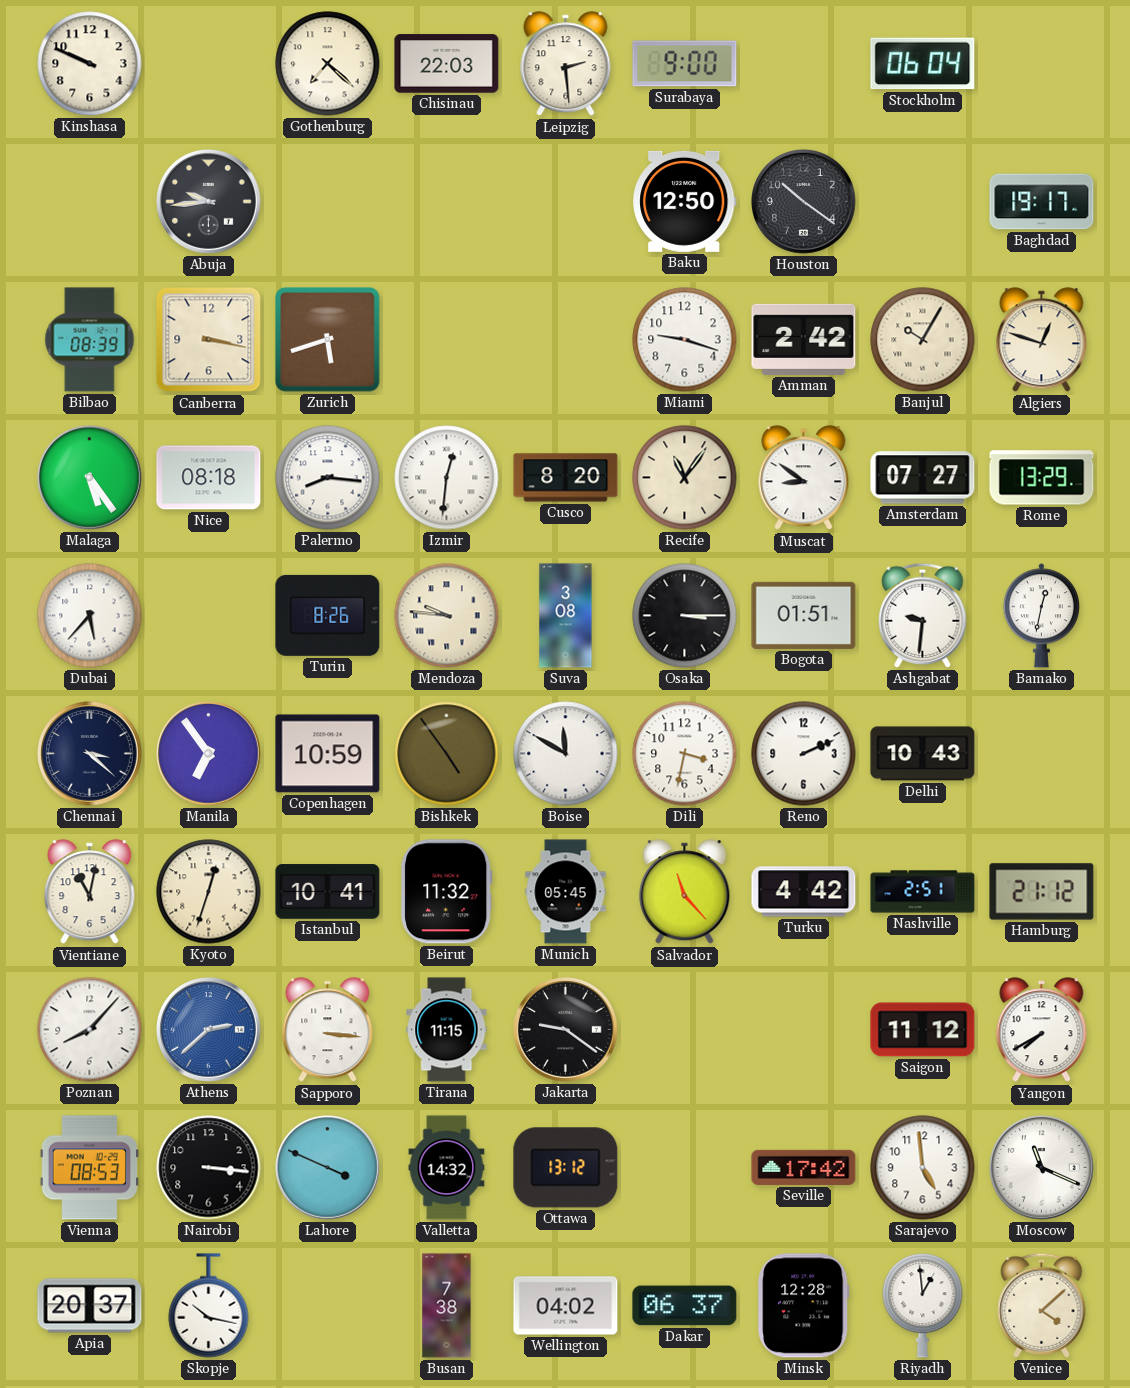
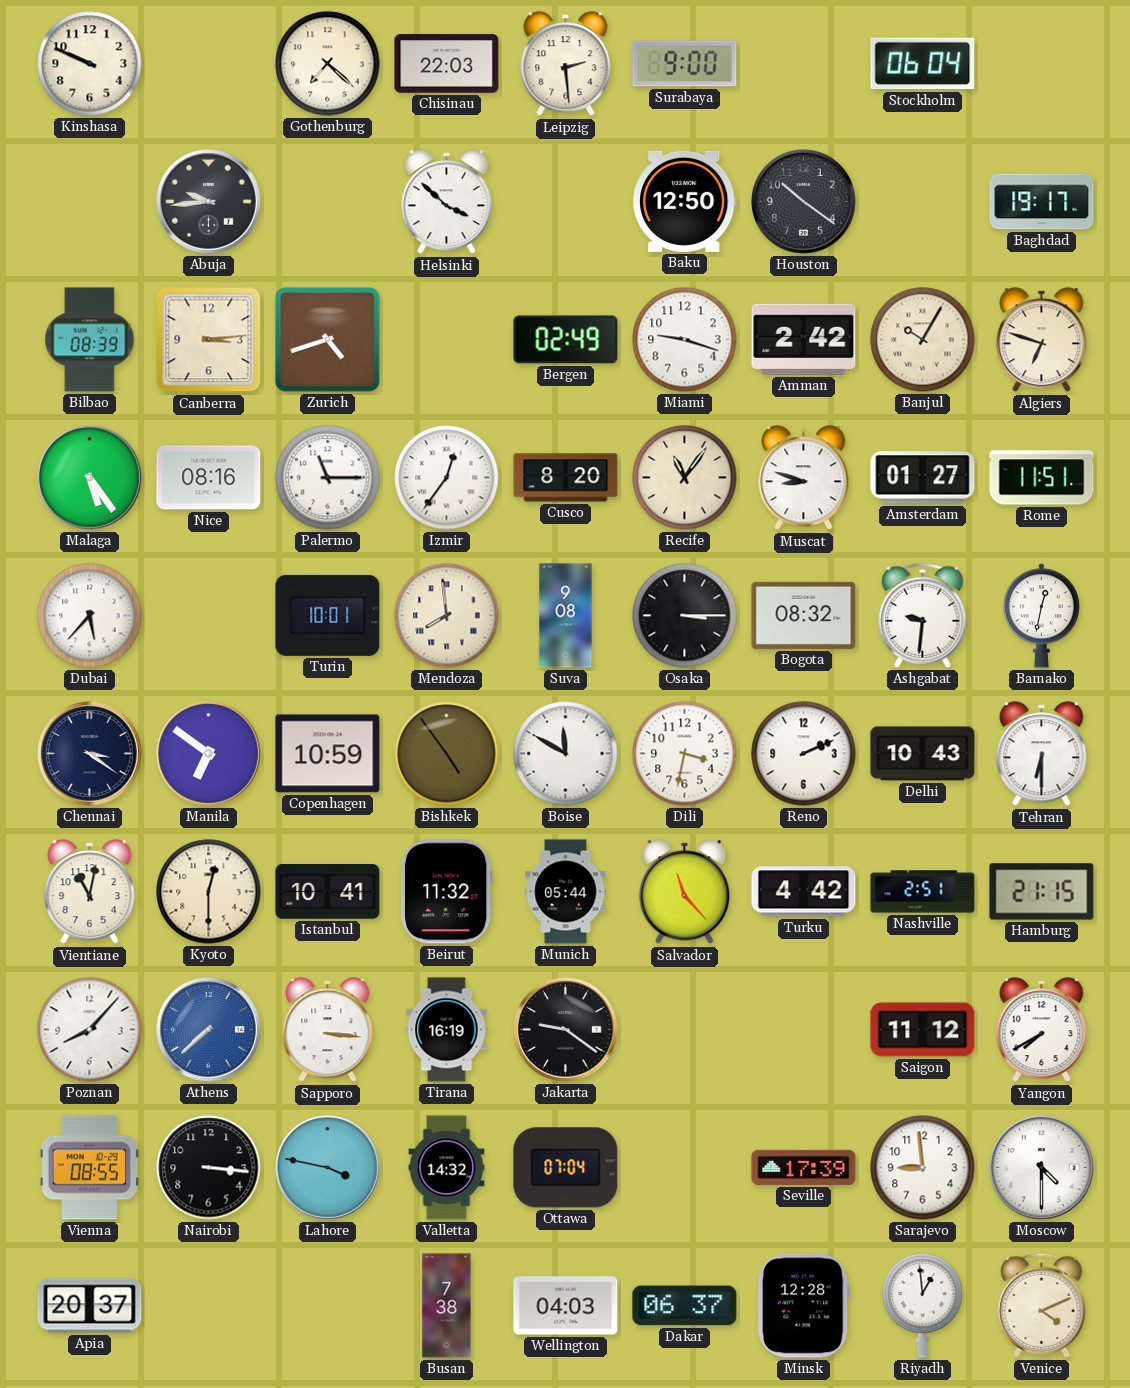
Helsinki: none -> 3:52
Canberra: 3:17 -> 3:14
Zurich: 5:42 -> 4:42
Bergen: none -> 02:49
Algiers: 12:48 -> 6:48
Nice: 08:18 -> 08:16
Palermo: 8:16 -> 11:15
Izmir: 12:31 -> 12:36
Muscat: 8:51 -> 8:48
Amsterdam: 07:27 -> 01:27
Rome: 13:29 -> 11:51
Turin: 8:26 -> 10:01
Mendoza: 9:46 -> 7:59
Suva: 3:08 -> 9:08
Bogota: 01:51 -> 08:32
Chennai: 3:22 -> 3:21
Manila: 6:54 -> 6:51
Tehran: none -> 6:30
Kyoto: 12:33 -> 12:30
Munich: 05:45 -> 05:44
Hamburg: 21:12 -> 21:15
Athens: 2:38 -> 7:38
Tirana: 11:15 -> 16:19
Vienna: 08:53 -> 08:55
Lahore: 3:49 -> 3:47
Ottawa: 13:12 -> 07:04
Seville: 17:42 -> 17:39
Sarajevo: 4:59 -> 8:59
Moscow: 11:19 -> 4:30
Skopje: 10:17 -> none
Wellington: 04:02 -> 04:03
Venice: 4:08 -> 4:11
